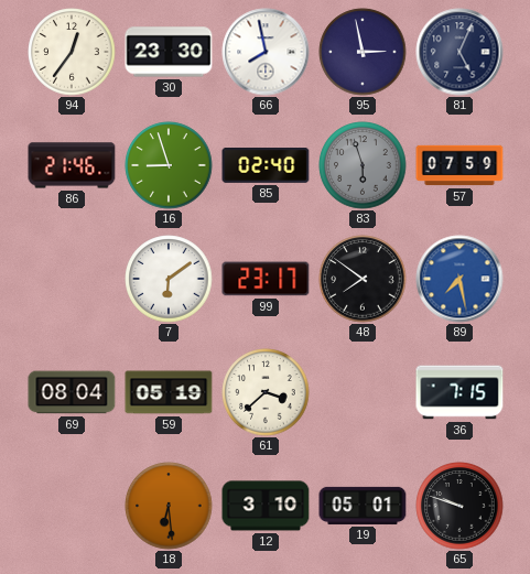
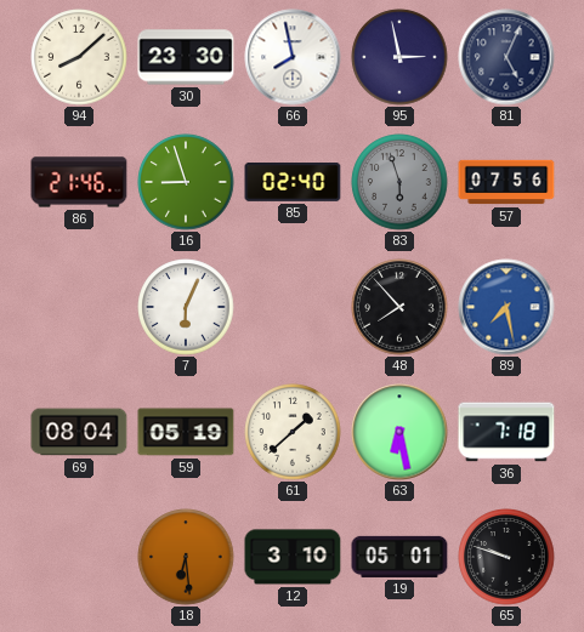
94: 12:36 -> 8:08
57: 07:59 -> 07:56
7: 6:09 -> 6:04
99: 23:17 -> none
48: 7:51 -> 7:53
61: 3:38 -> 1:38
63: none -> 6:28
36: 7:15 -> 7:18
